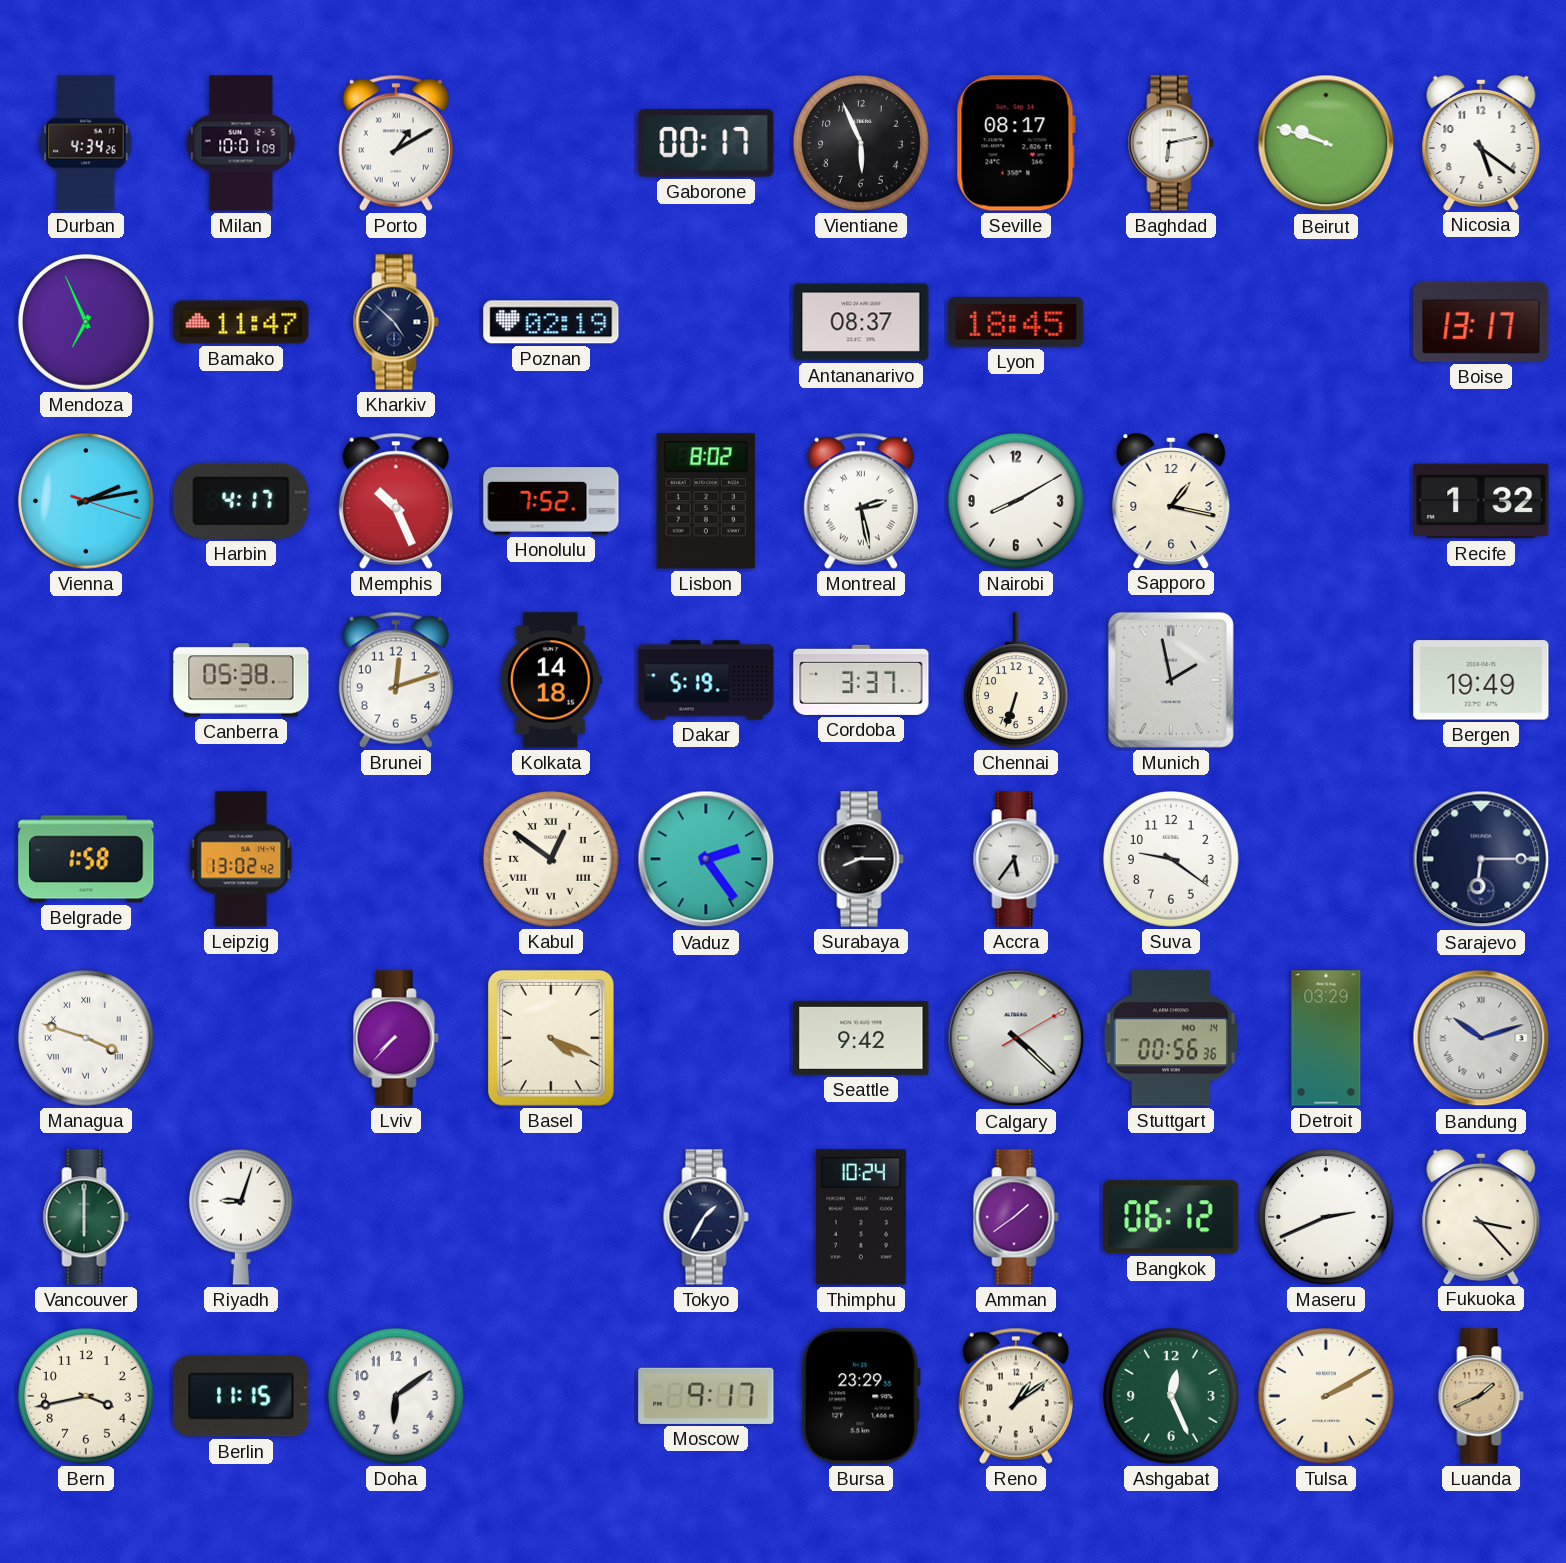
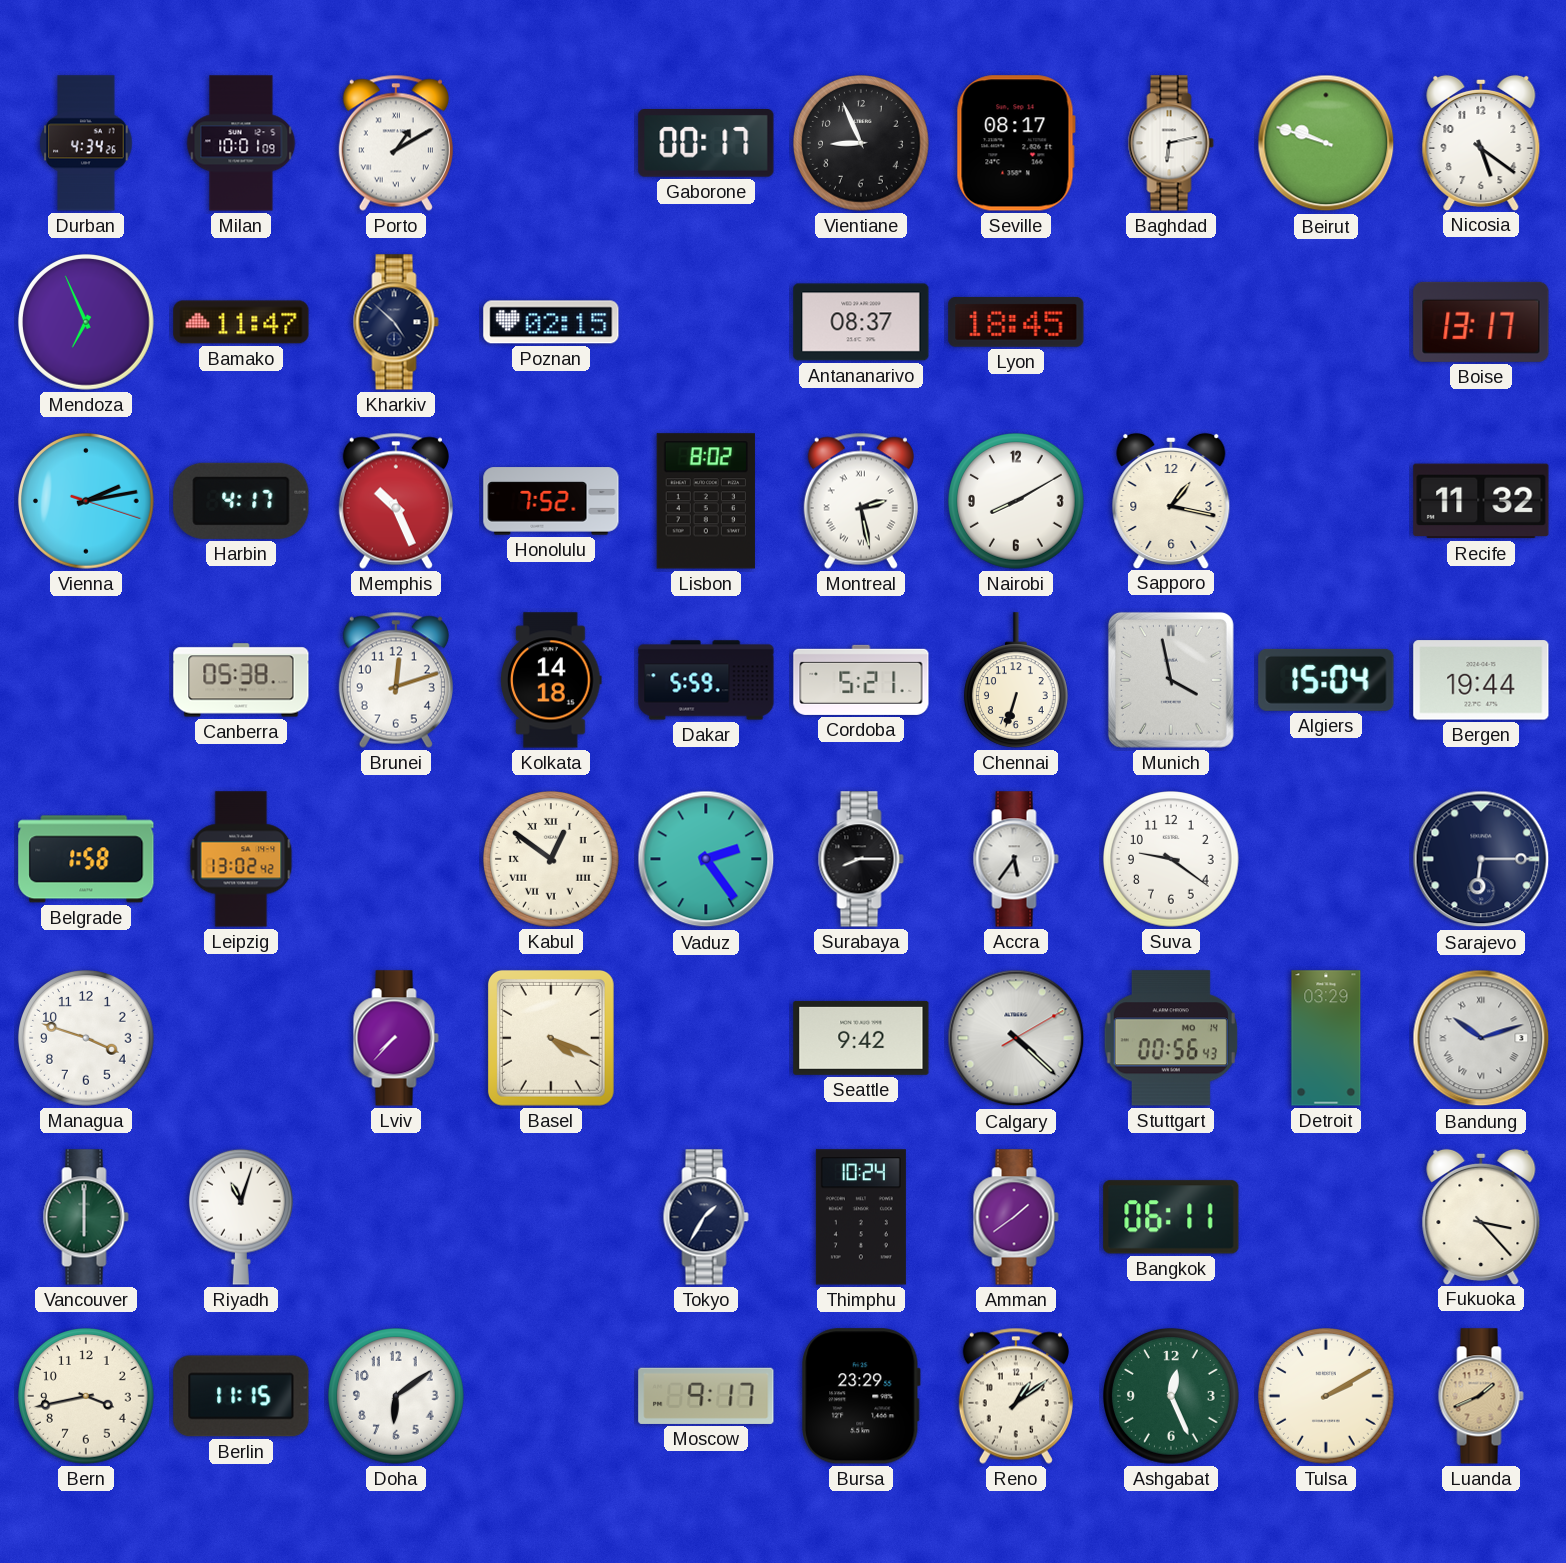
Vientiane: 5:56 -> 8:56
Poznan: 02:19 -> 02:15
Recife: 1:32 -> 11:32
Dakar: 5:19 -> 5:59
Cordoba: 3:37 -> 5:21
Munich: 1:58 -> 3:58
Algiers: none -> 15:04
Bergen: 19:49 -> 19:44
Managua numerals: Roman -> Arabic
Stuttgart: 00:56:36 -> 00:56:43
Riyadh: 9:03 -> 11:03
Bangkok: 06:12 -> 06:11
Maseru: 2:41 -> none
